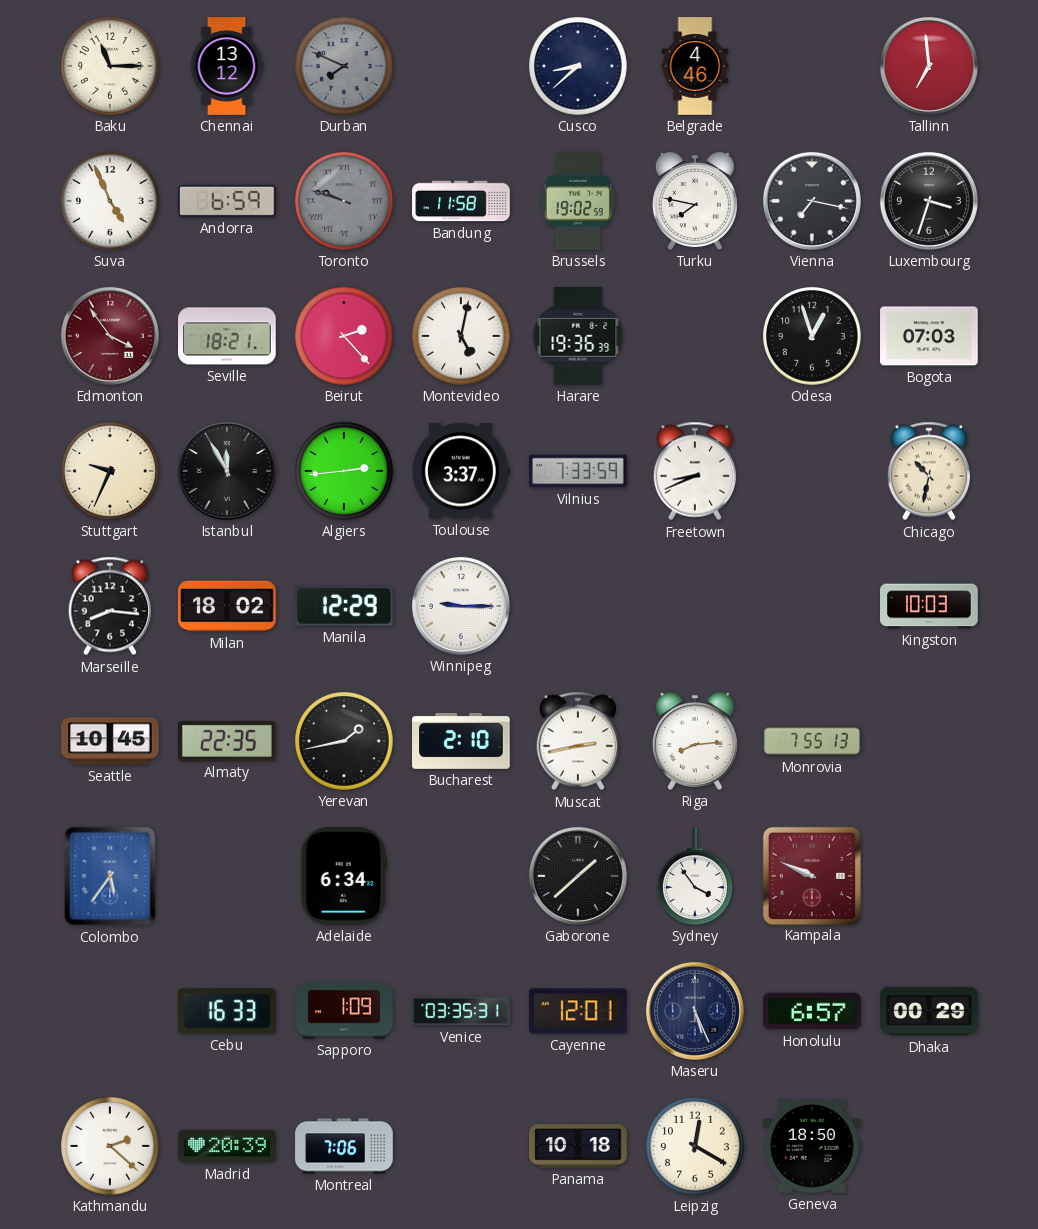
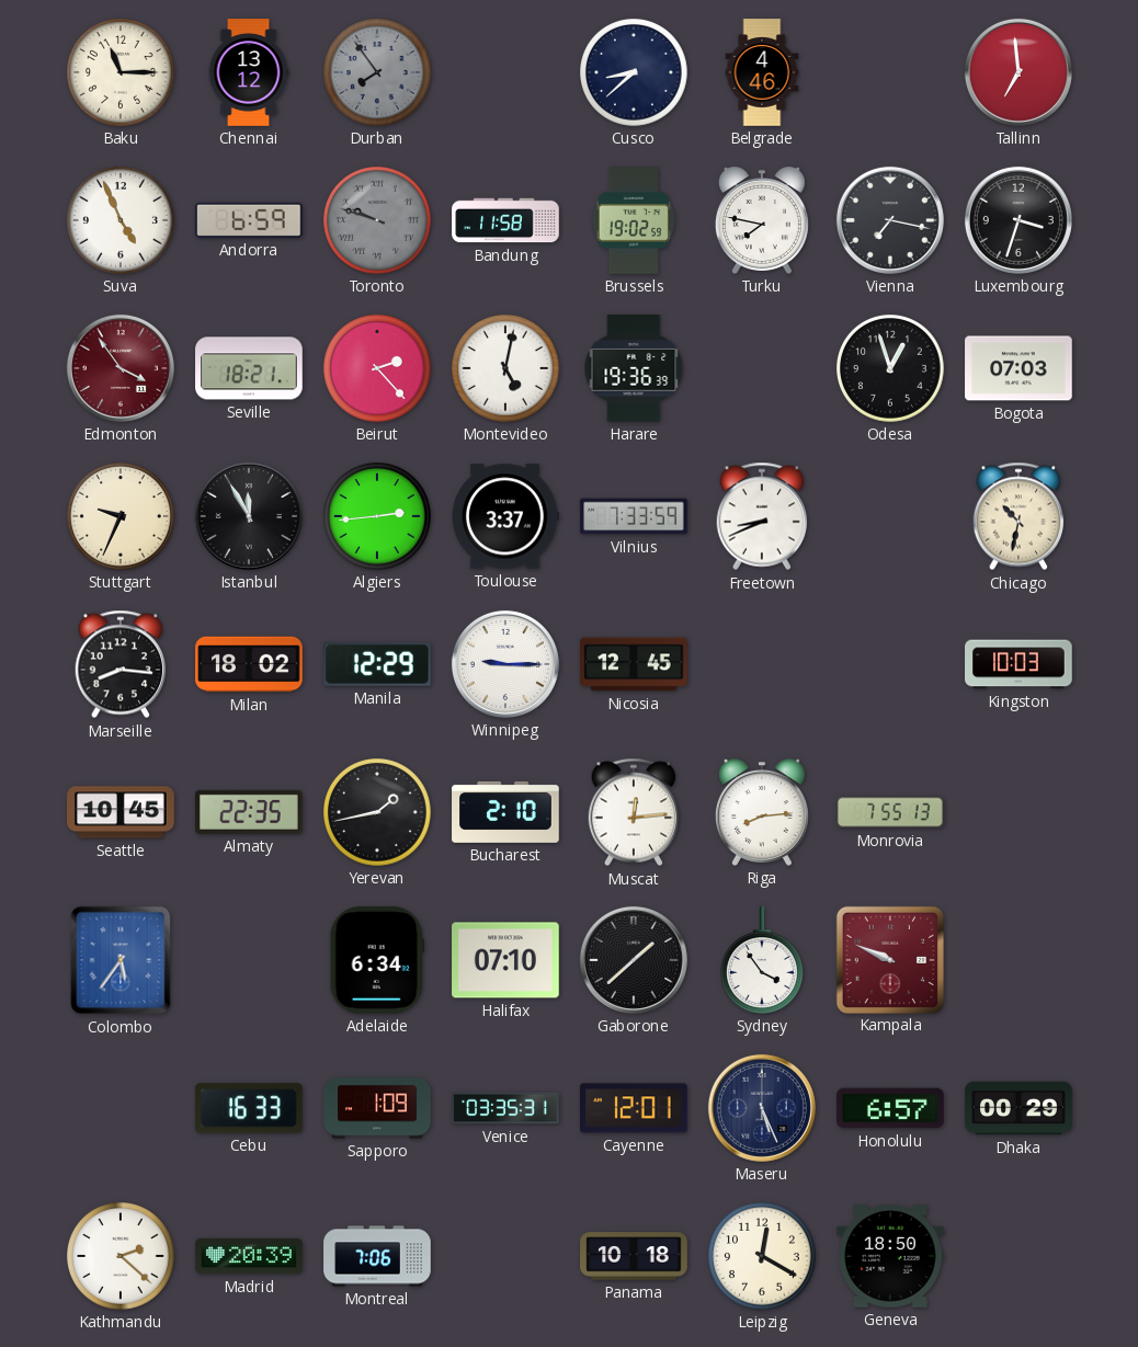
Durban: 7:49 -> 7:54
Nicosia: none -> 12:45
Muscat: 2:43 -> 12:14
Halifax: none -> 07:10
